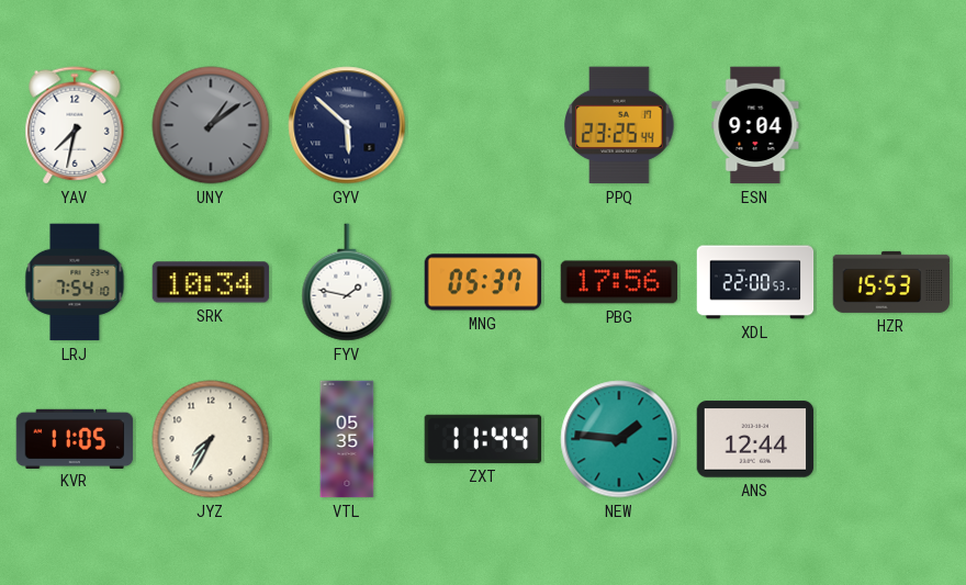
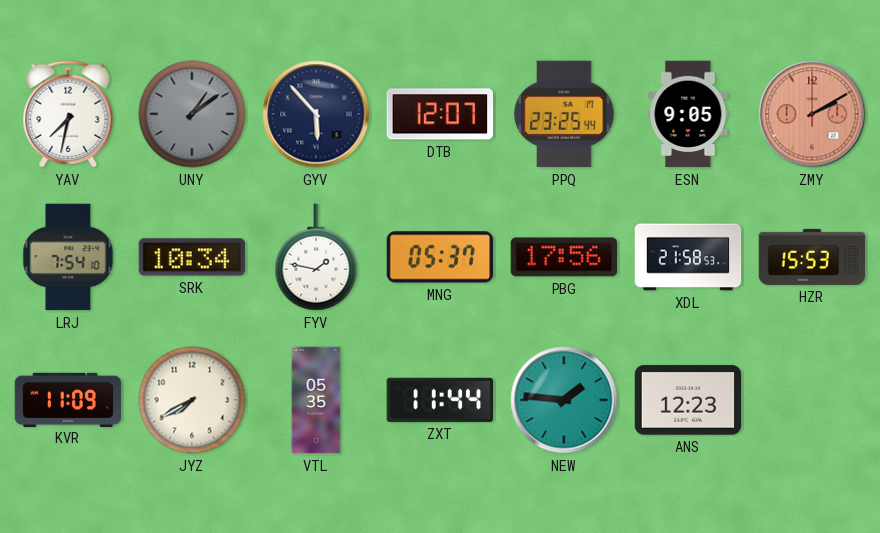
GYV: 5:52 -> 5:53
DTB: none -> 12:07
ESN: 9:04 -> 9:05
ZMY: none -> 2:10
XDL: 22:00 -> 21:58
KVR: 11:05 -> 11:09
JYZ: 7:35 -> 7:40
ANS: 12:44 -> 12:23
